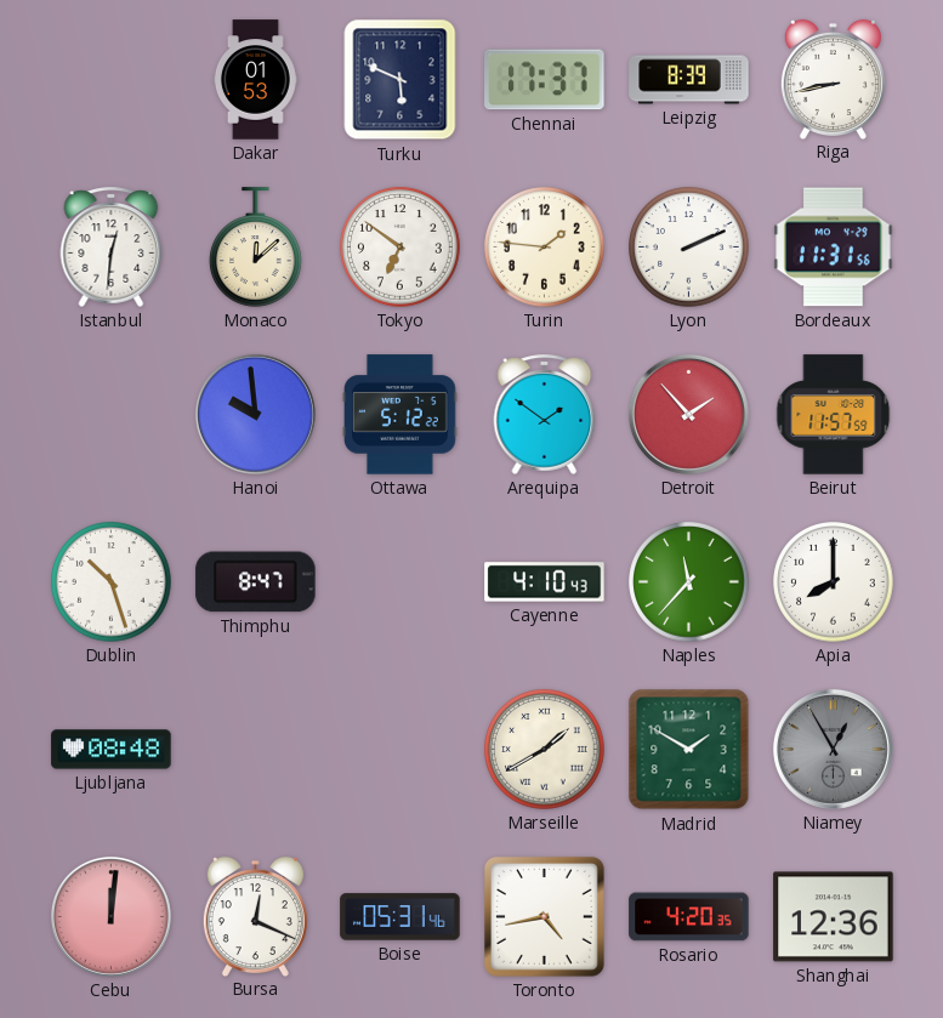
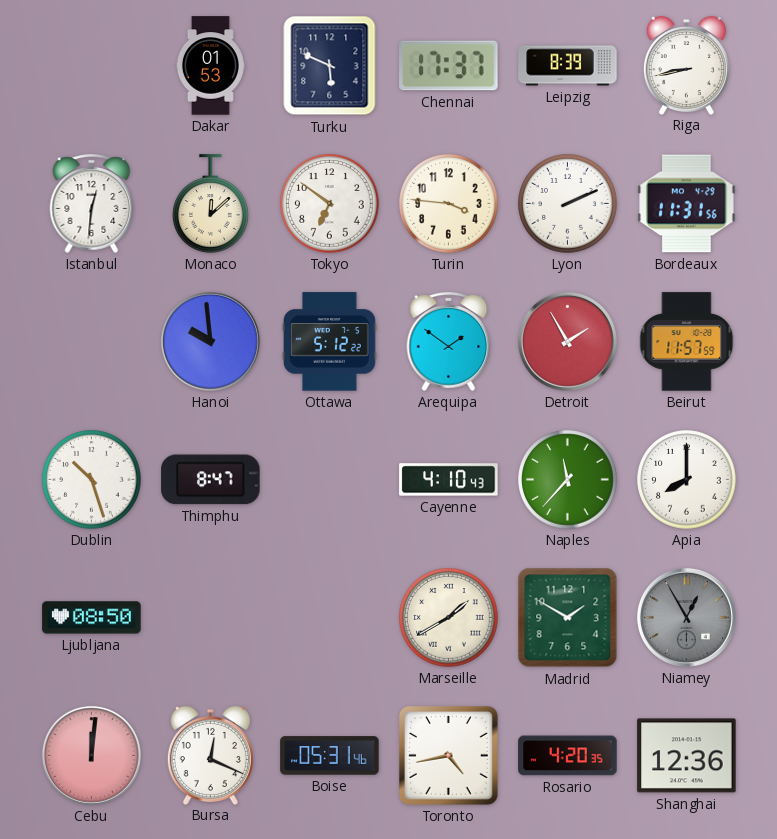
Turin: 1:46 -> 3:46
Detroit: 1:53 -> 1:55
Ljubljana: 08:48 -> 08:50
